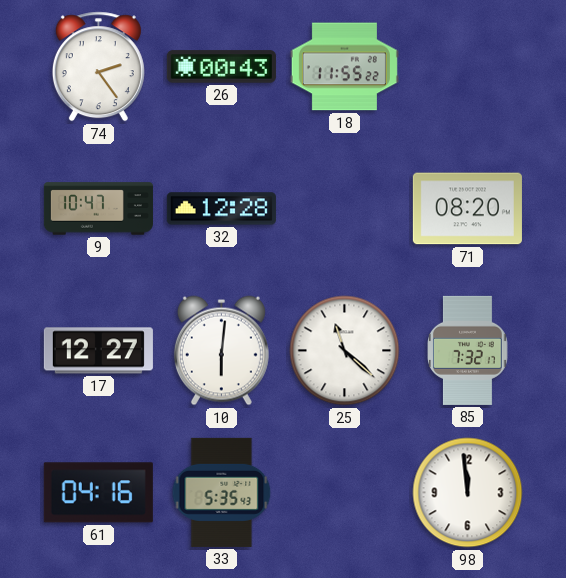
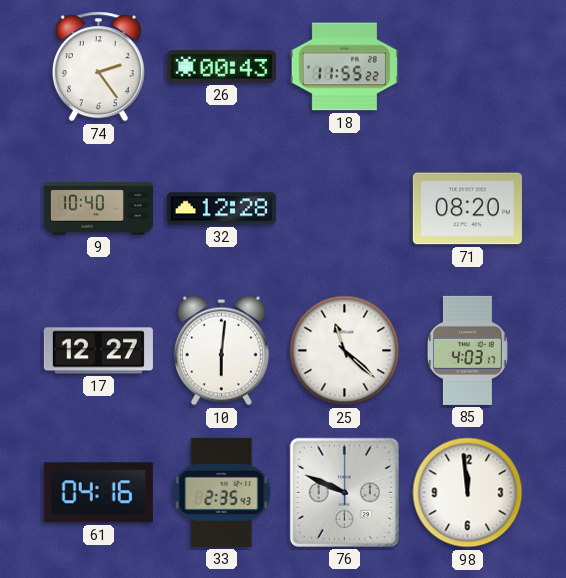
9: 10:47 -> 10:40
85: 7:32 -> 4:03
33: 5:35 -> 2:35
76: none -> 9:49
